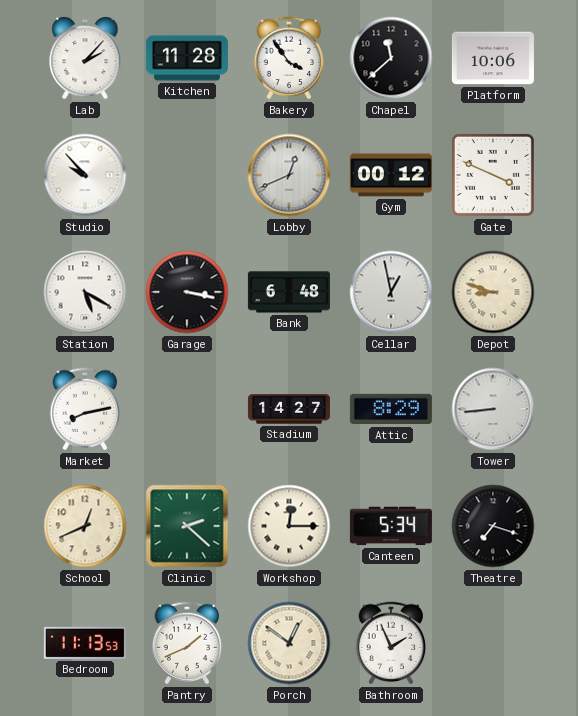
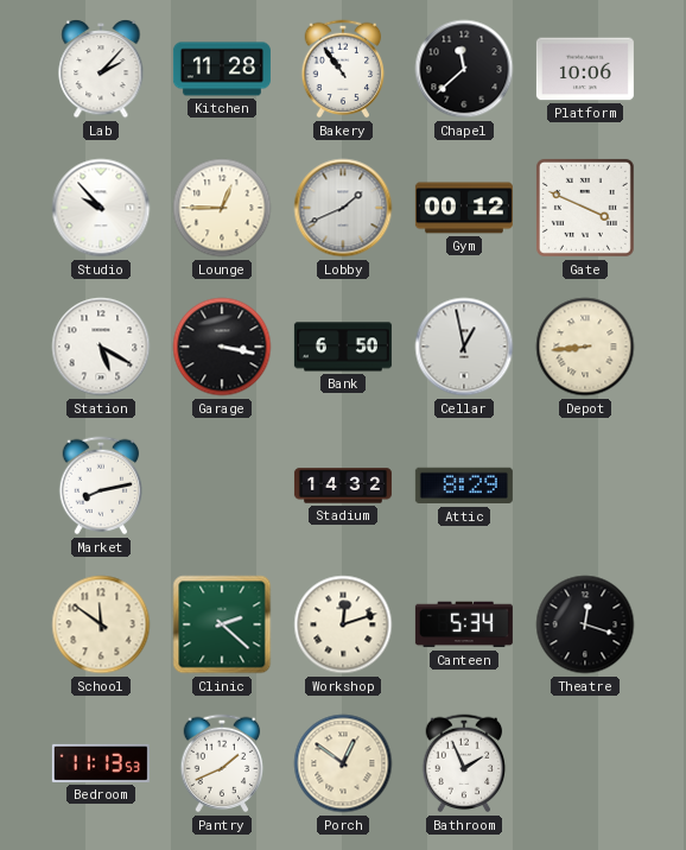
Bakery: 3:54 -> 10:54
Lounge: none -> 12:45
Lobby: 12:41 -> 1:41
Bank: 6:48 -> 6:50
Depot: 8:48 -> 8:44
Stadium: 14:27 -> 14:32
Tower: 8:44 -> none
School: 12:41 -> 11:51
Workshop: 12:15 -> 12:12
Theatre: 7:18 -> 12:18
